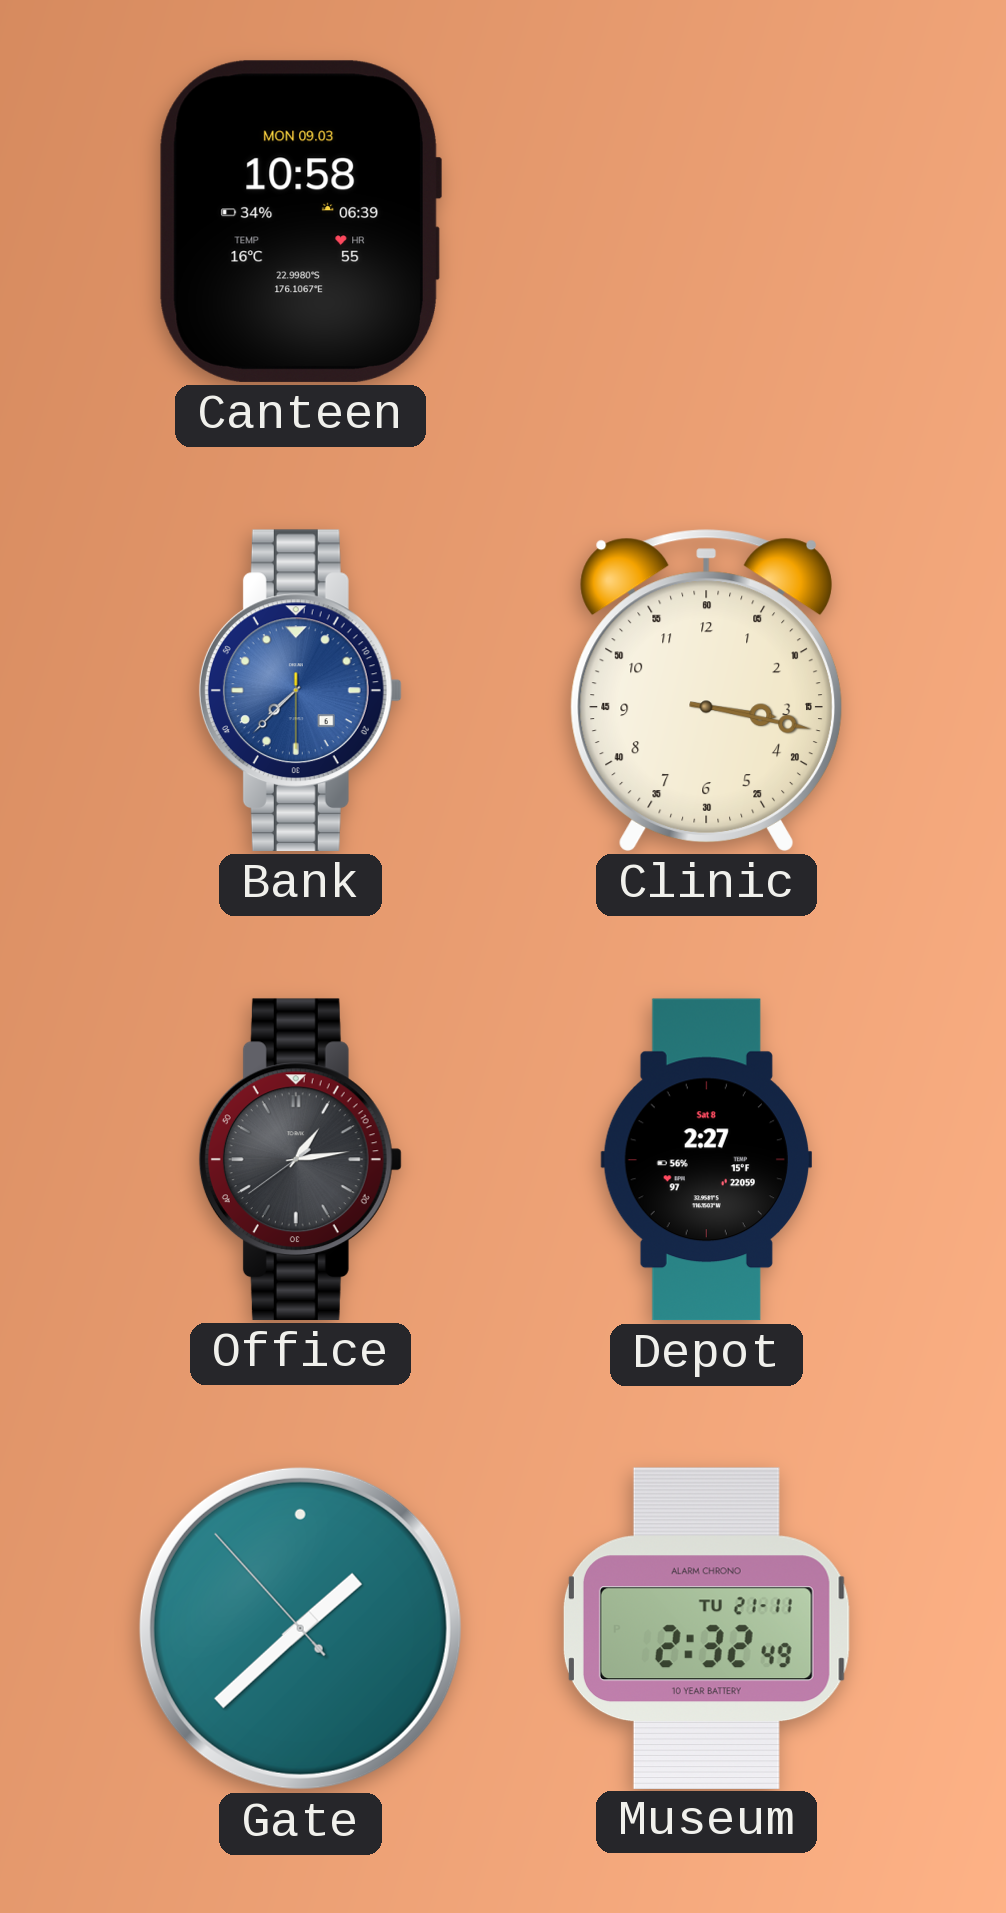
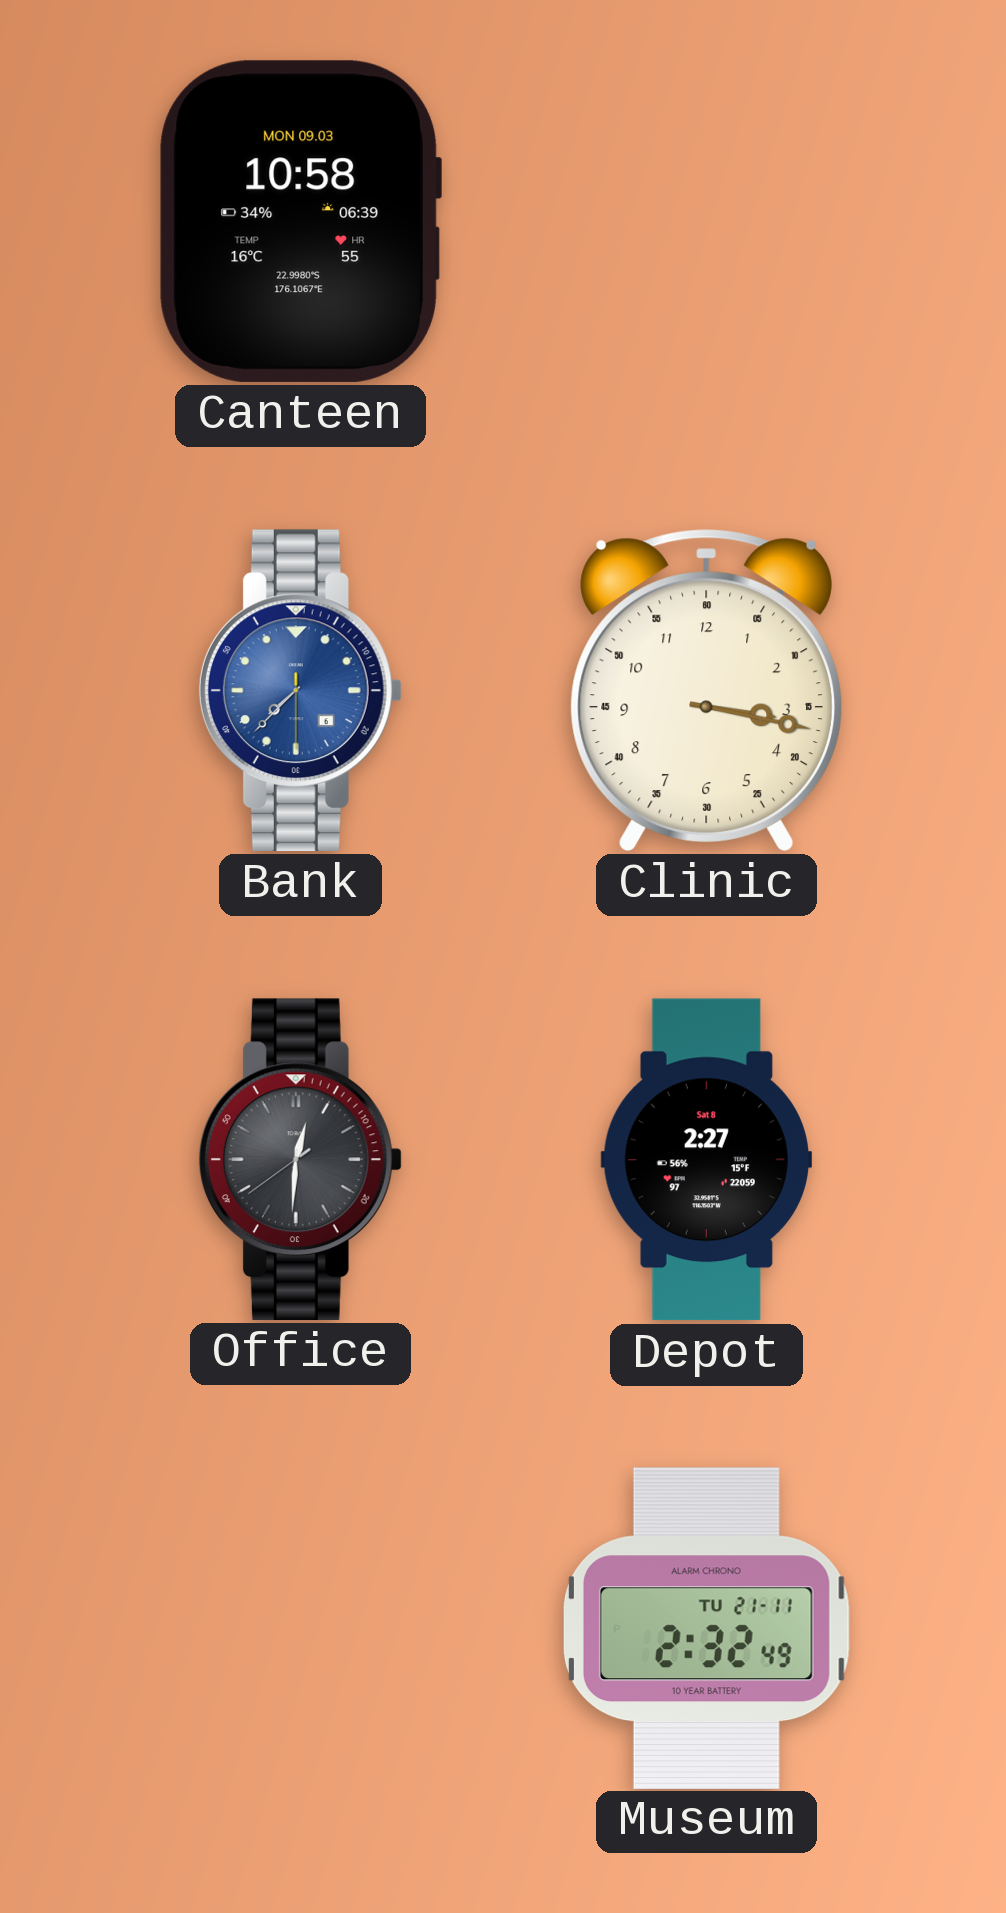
Office: 1:13 -> 12:30
Gate: 1:37 -> none
